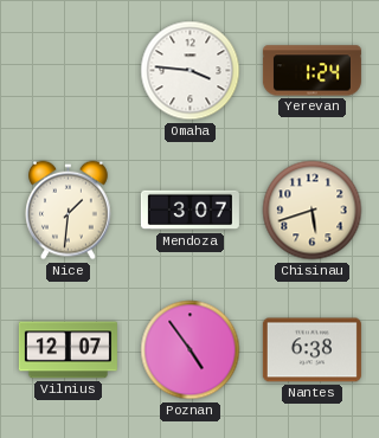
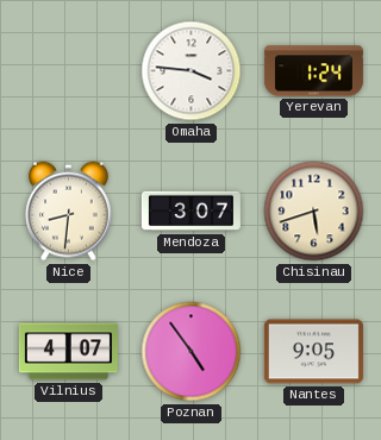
Nice: 1:31 -> 8:31
Vilnius: 12:07 -> 4:07
Nantes: 6:38 -> 9:05
